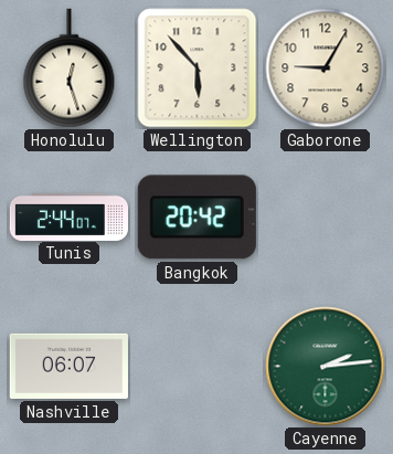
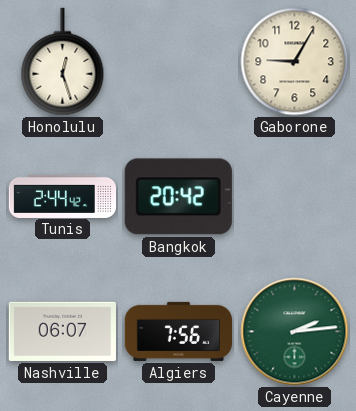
Wellington: 5:53 -> none
Tunis: 2:44:07 -> 2:44:42
Algiers: none -> 7:56
